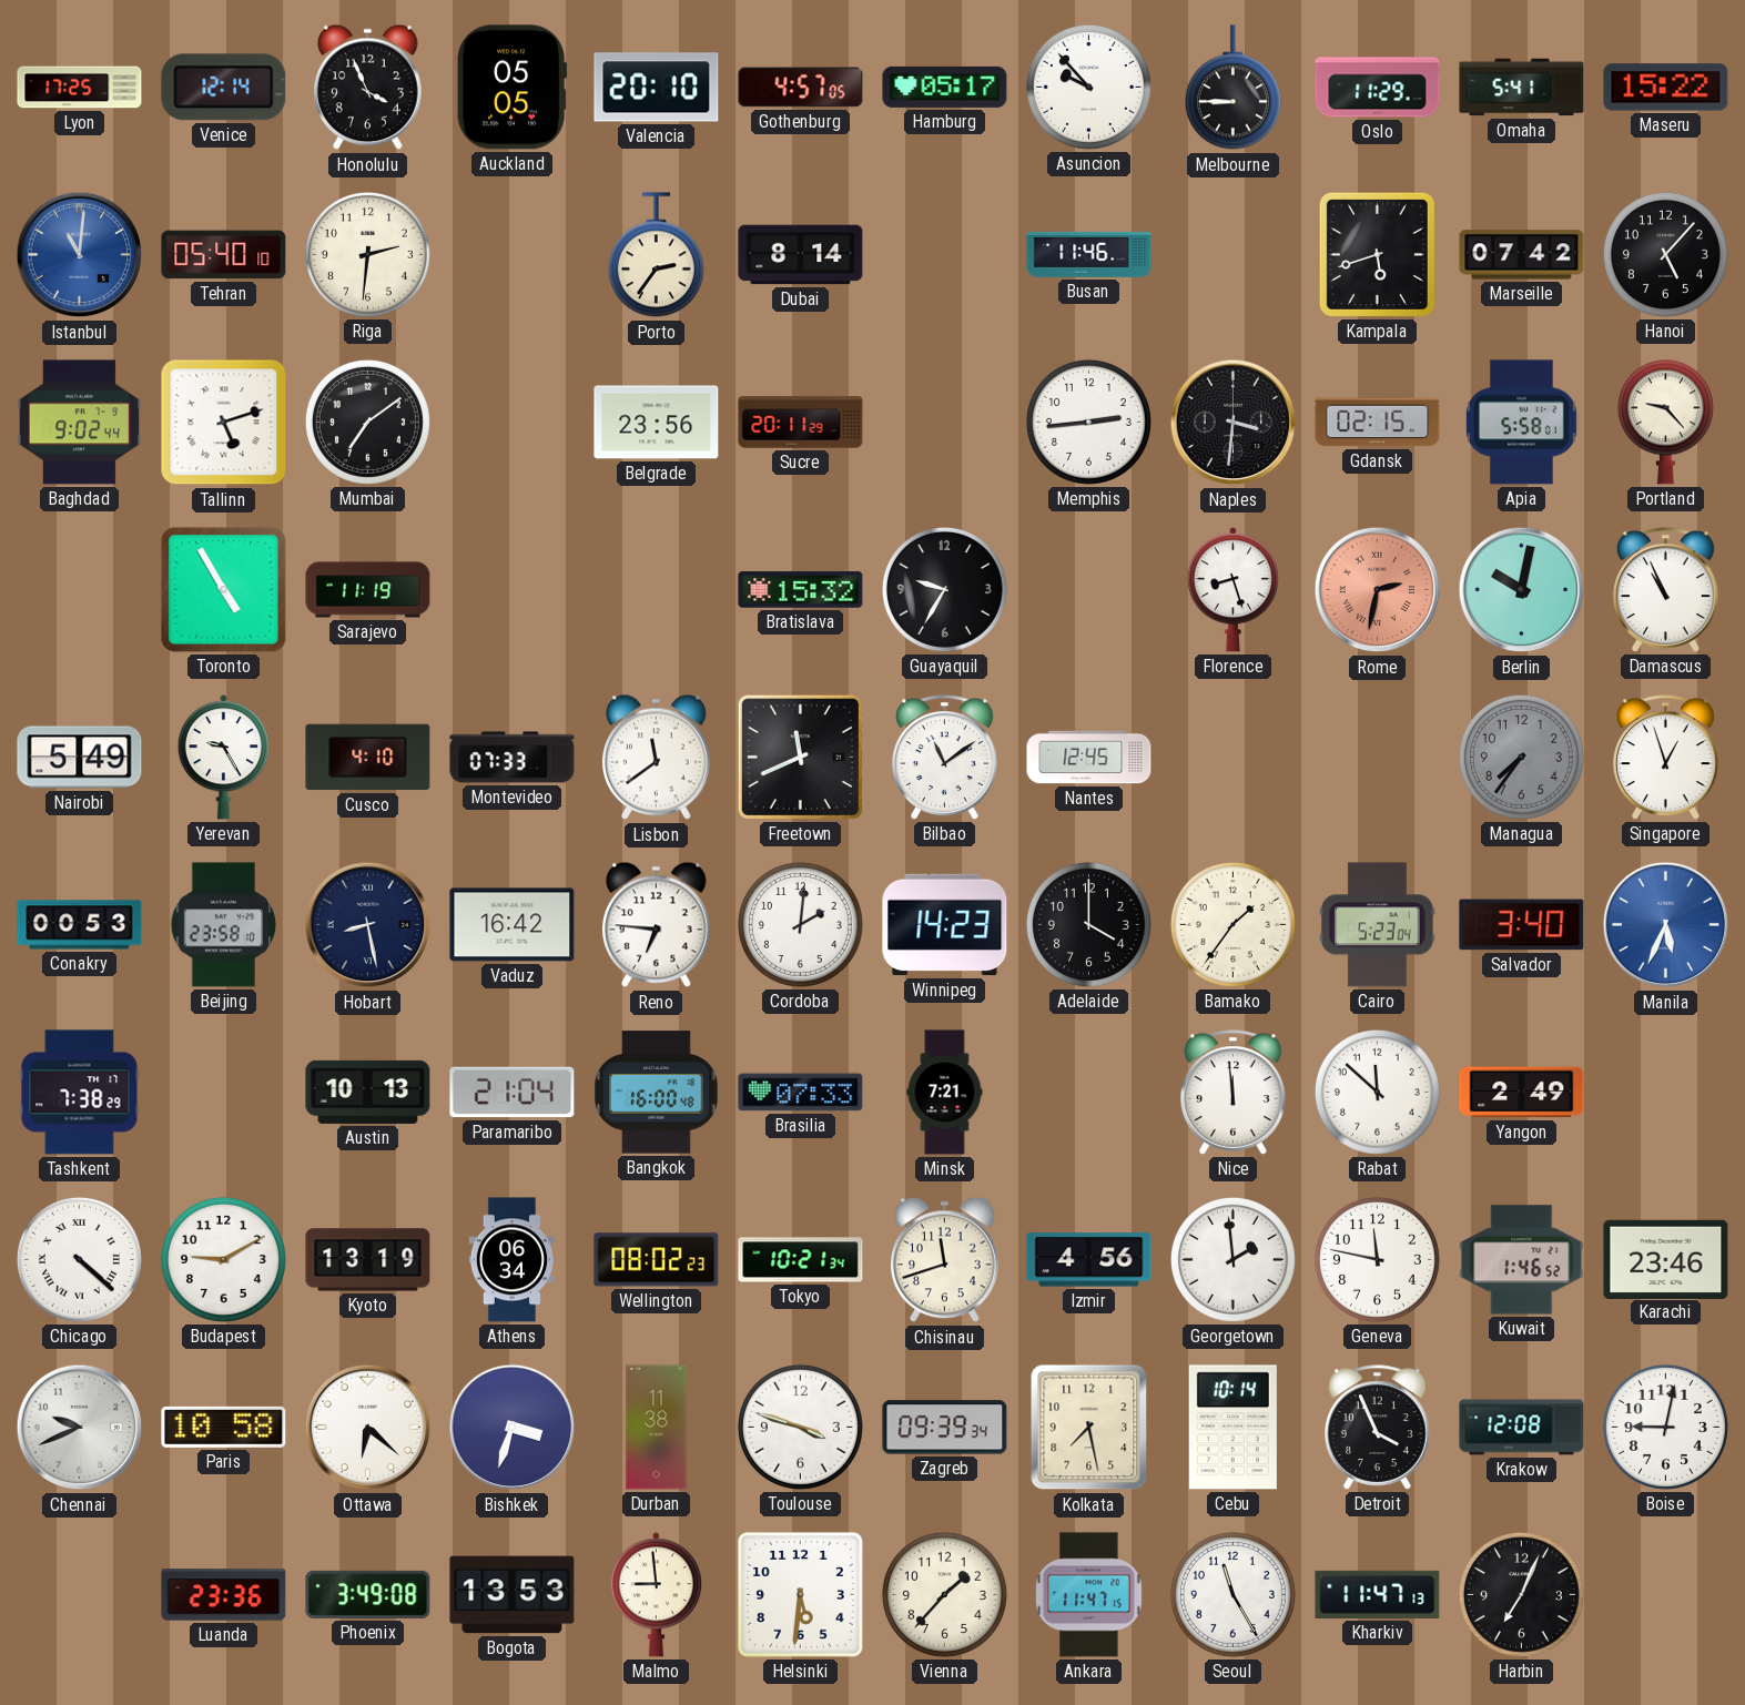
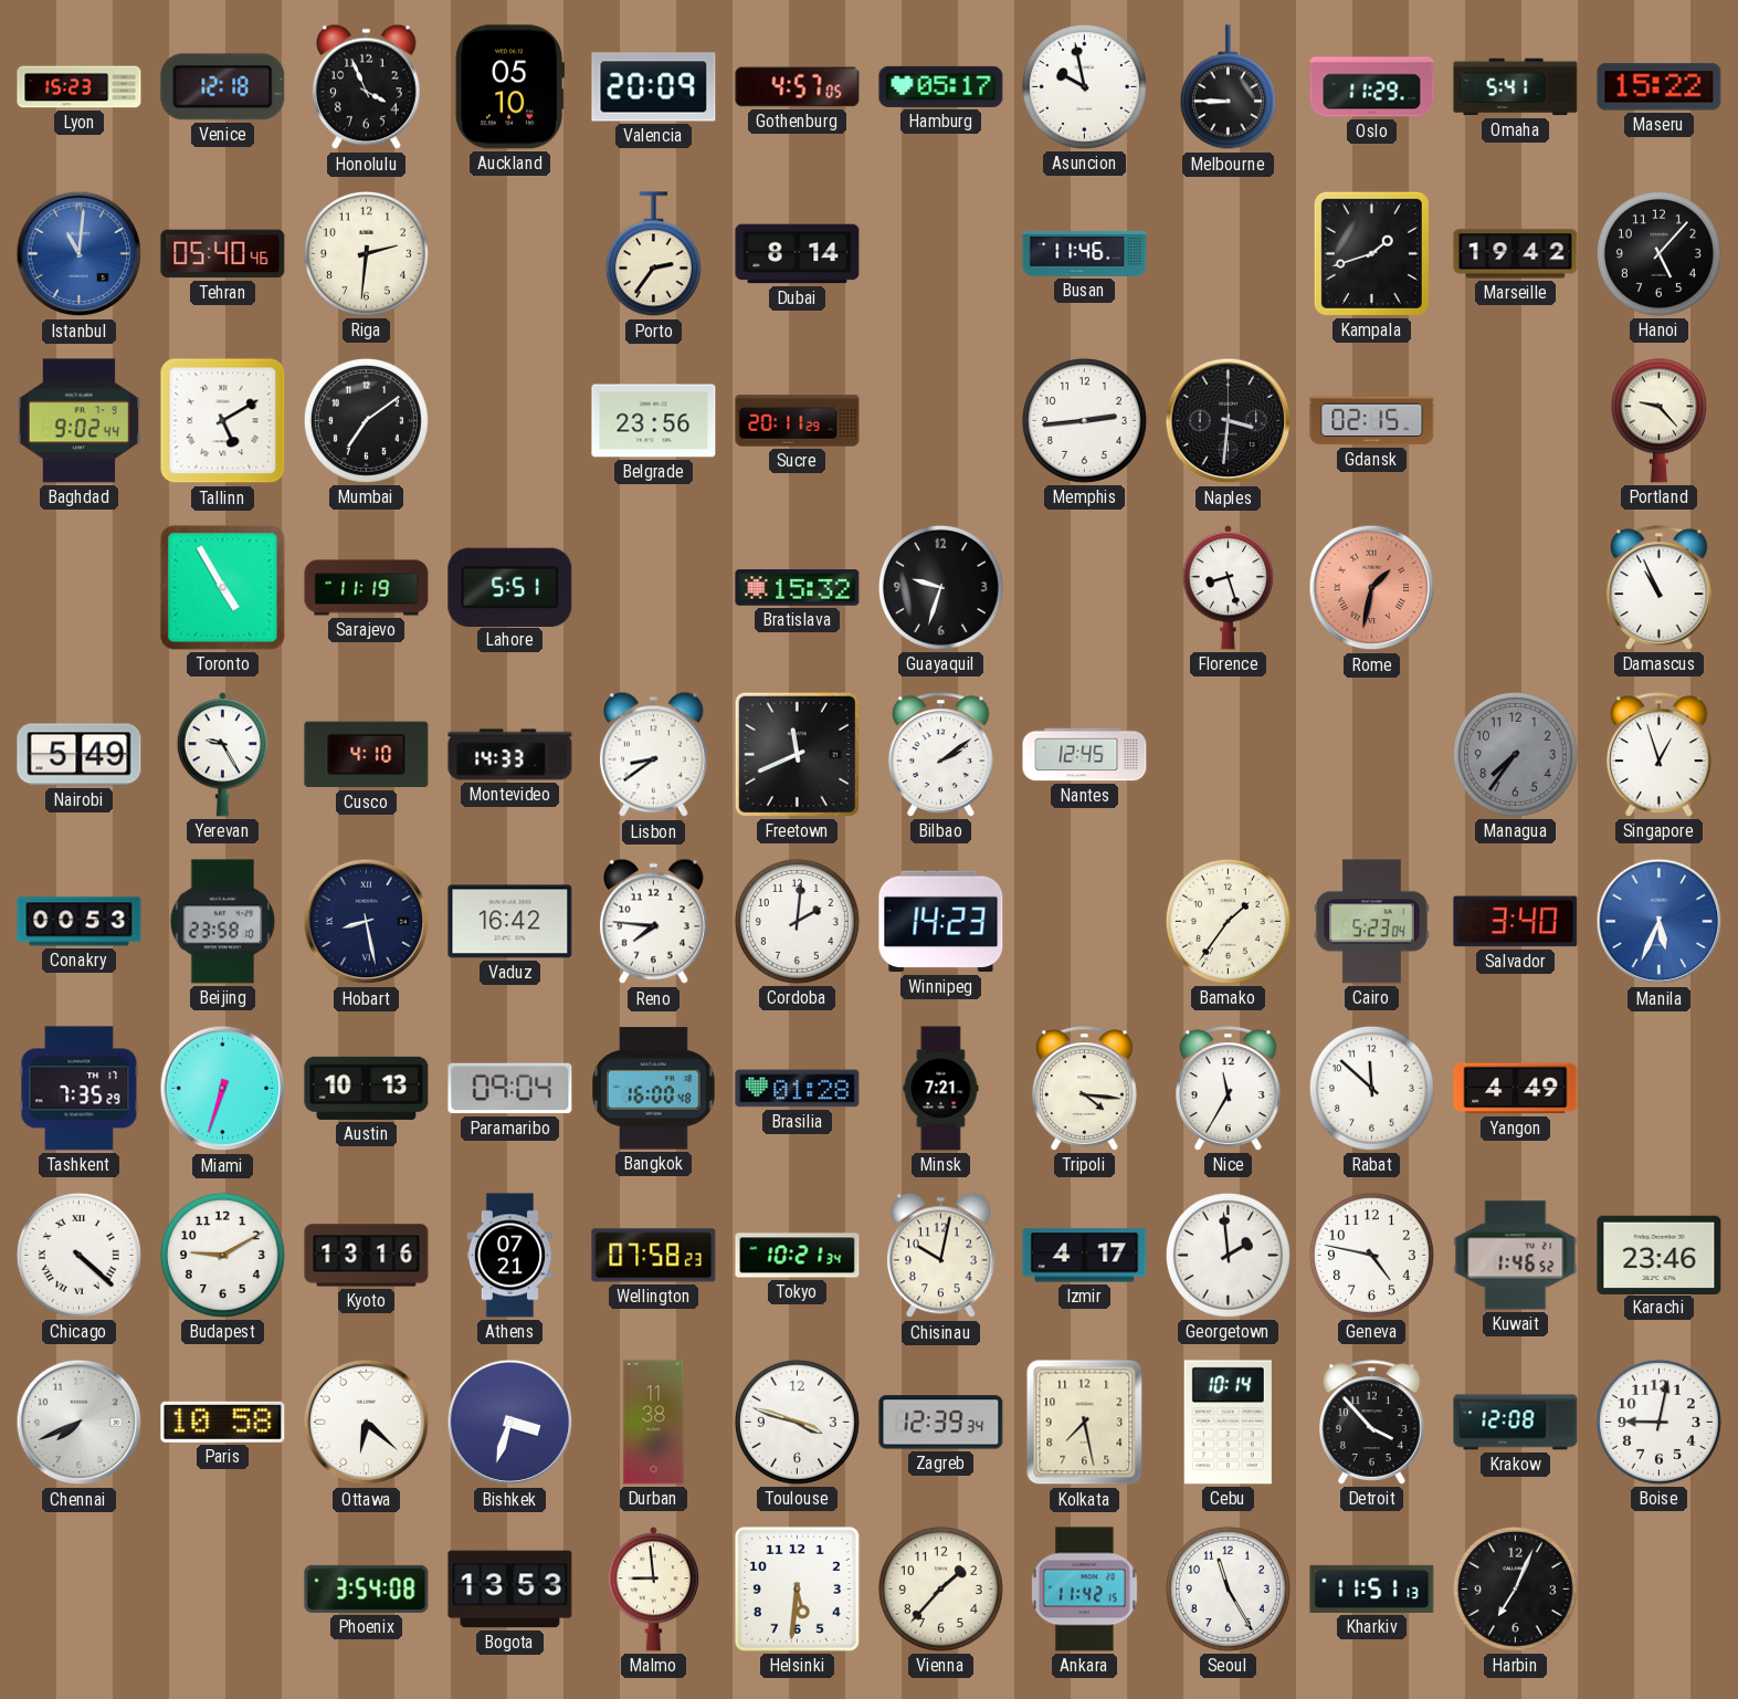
Lyon: 17:25 -> 15:23
Venice: 12:14 -> 12:18
Auckland: 05:05 -> 05:10
Valencia: 20:10 -> 20:09
Asuncion: 9:53 -> 9:58
Tehran: 05:40:10 -> 05:40:46
Kampala: 5:42 -> 1:42
Marseille: 07:42 -> 19:42
Tallinn: 5:12 -> 5:10
Apia: 5:58 -> none
Lahore: none -> 5:51
Guayaquil: 9:35 -> 9:33
Rome: 2:32 -> 1:32
Berlin: 10:02 -> none
Montevideo: 07:33 -> 14:33
Lisbon: 11:39 -> 8:39
Bilbao: 11:09 -> 2:09
Reno: 6:46 -> 7:46
Adelaide: 4:00 -> none
Tashkent: 7:38 -> 7:35
Miami: none -> 6:33
Paramaribo: 21:04 -> 09:04
Brasilia: 07:33 -> 01:28
Tripoli: none -> 4:16
Nice: 11:59 -> 11:35
Yangon: 2:49 -> 4:49
Kyoto: 13:19 -> 13:16
Athens: 06:34 -> 07:21
Wellington: 08:02 -> 07:58
Chisinau: 11:42 -> 10:02
Izmir: 4:56 -> 4:17
Geneva: 11:47 -> 4:47
Chennai: 9:41 -> 7:41
Zagreb: 09:39 -> 12:39
Detroit: 3:56 -> 3:53
Luanda: 23:36 -> none
Phoenix: 3:49 -> 3:54
Ankara: 11:47 -> 11:42
Kharkiv: 11:47 -> 11:51
